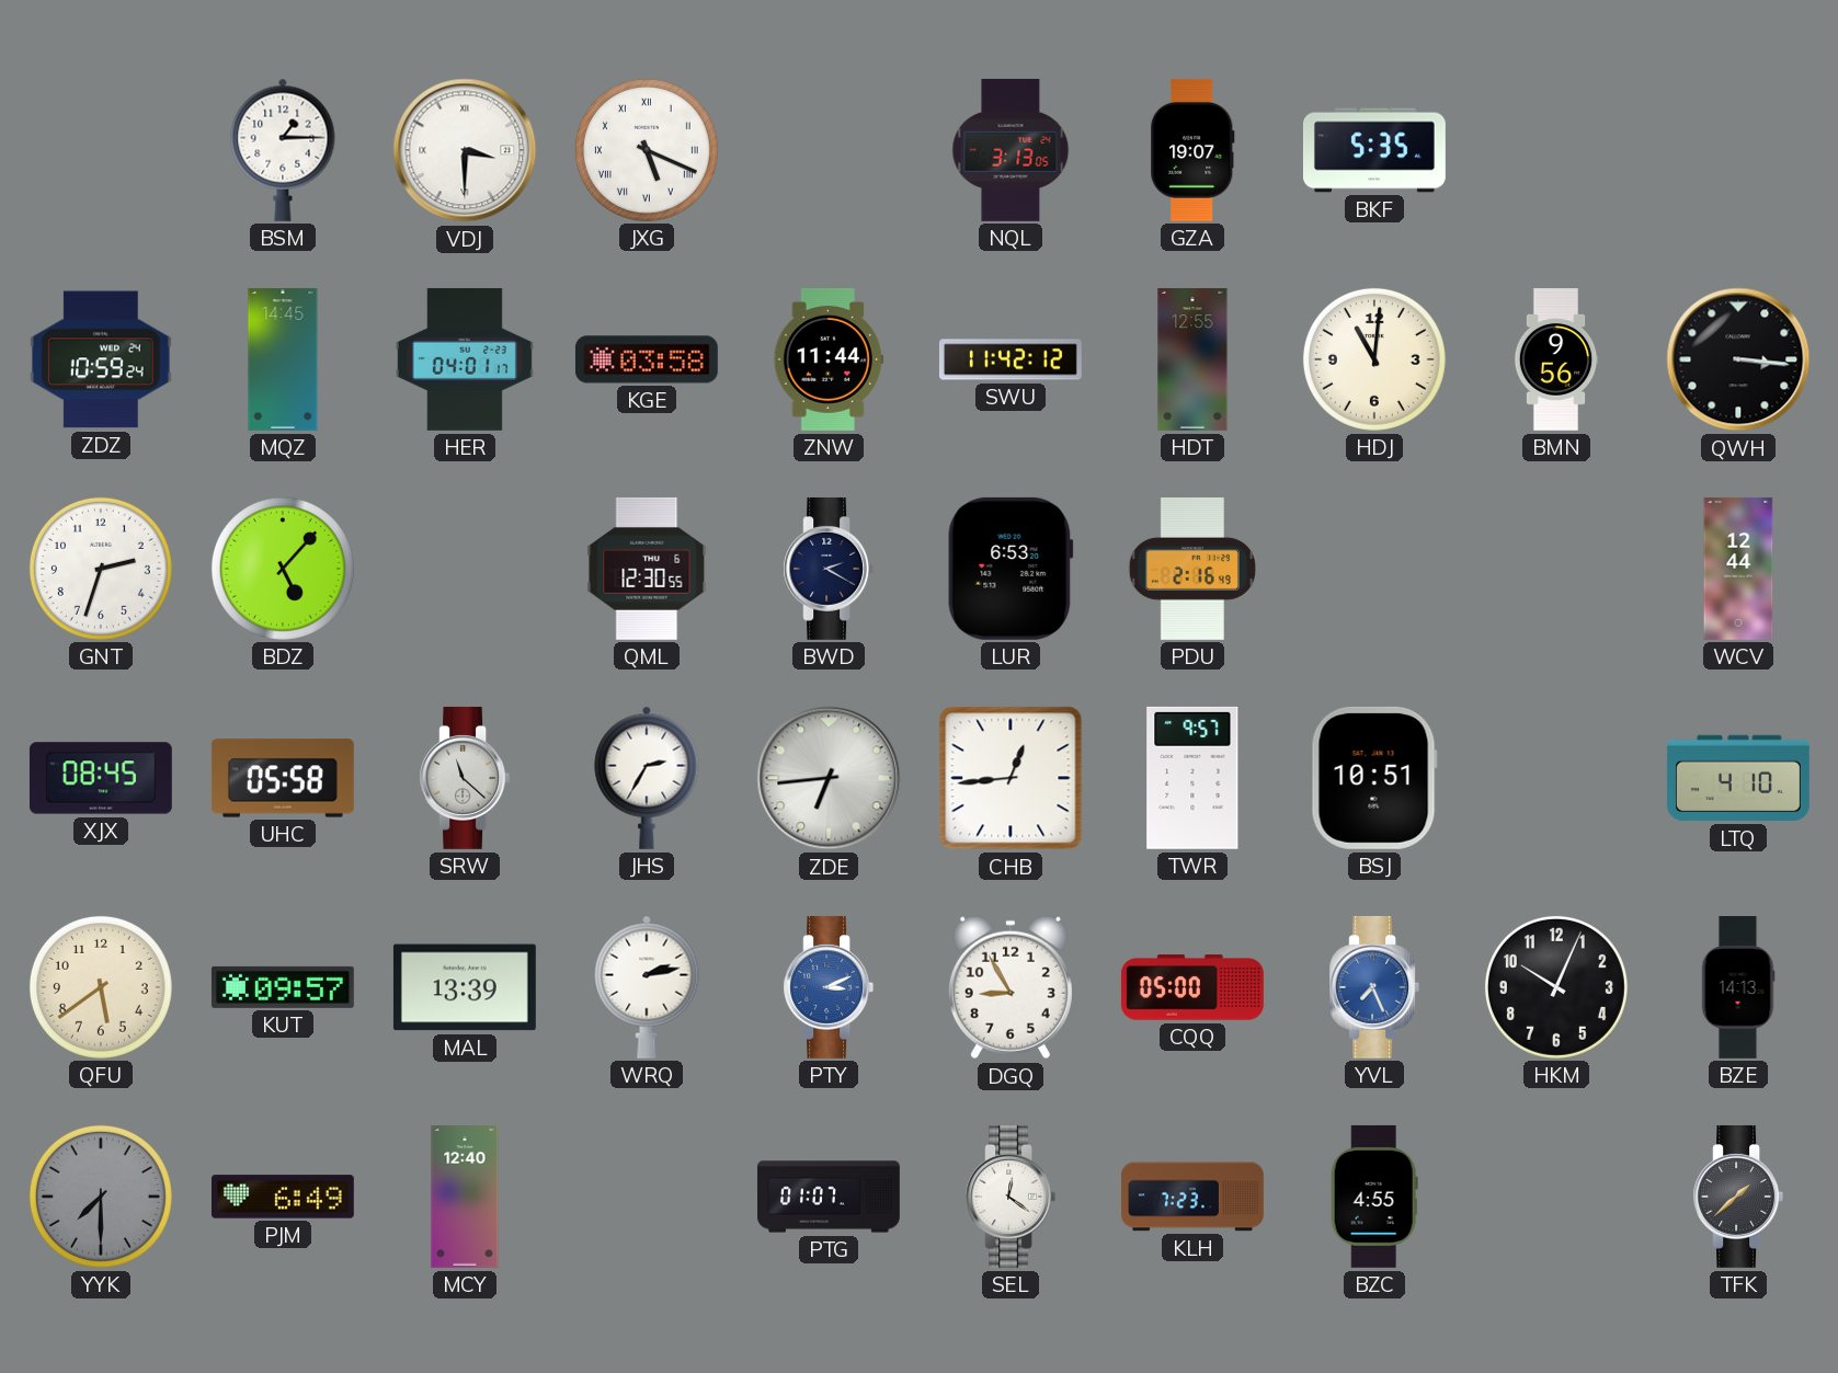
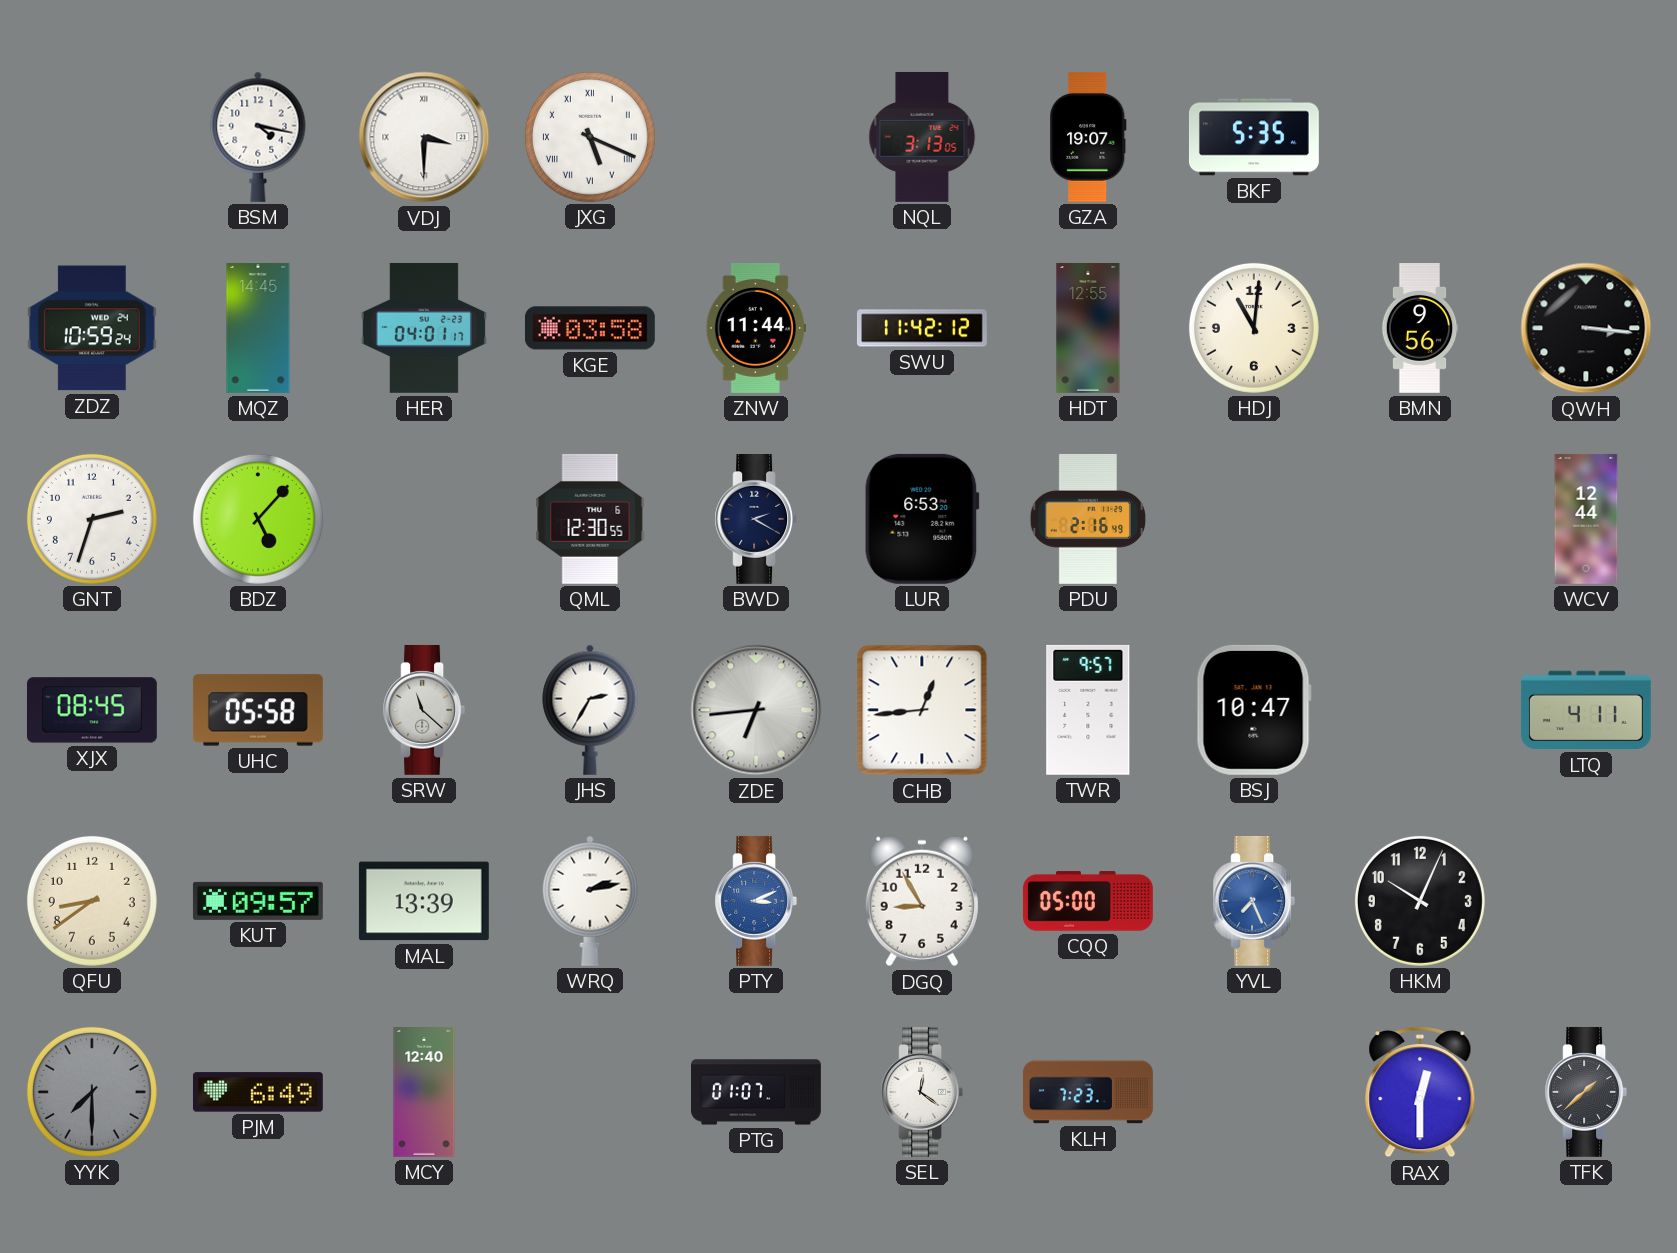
BSM: 1:15 -> 4:17
BSJ: 10:51 -> 10:47
LTQ: 4:10 -> 4:11
QFU: 5:39 -> 8:39
BZE: 14:13 -> none
BZC: 4:55 -> none
RAX: none -> 12:30
